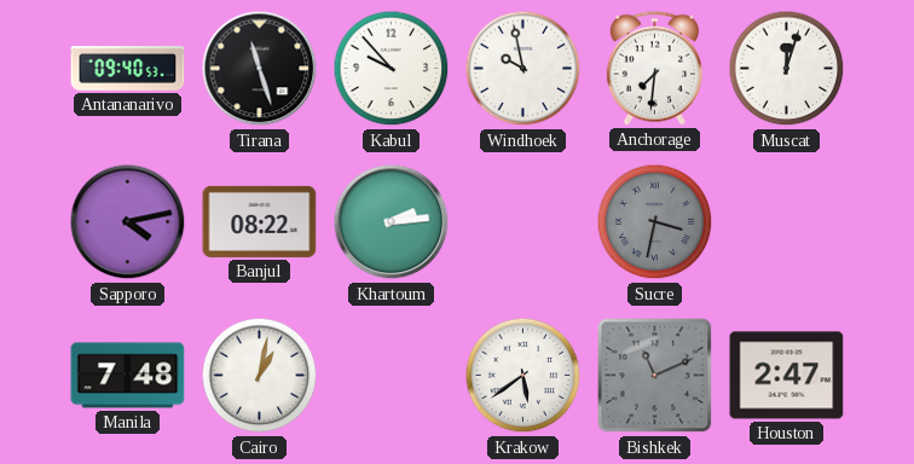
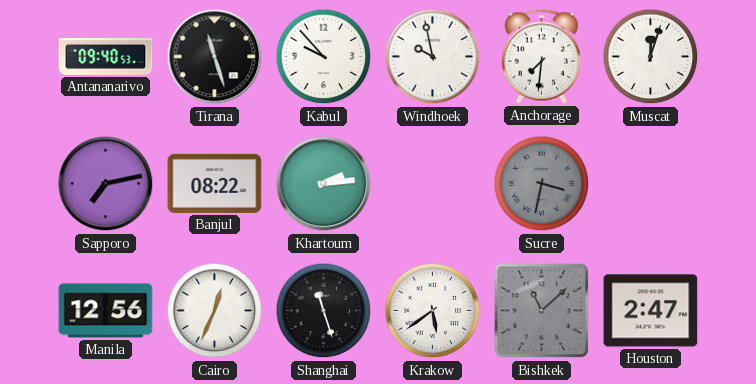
Sapporo: 4:13 -> 7:13
Manila: 7:48 -> 12:56
Cairo: 1:02 -> 12:34
Shanghai: none -> 11:27
Bishkek: 11:11 -> 11:08
